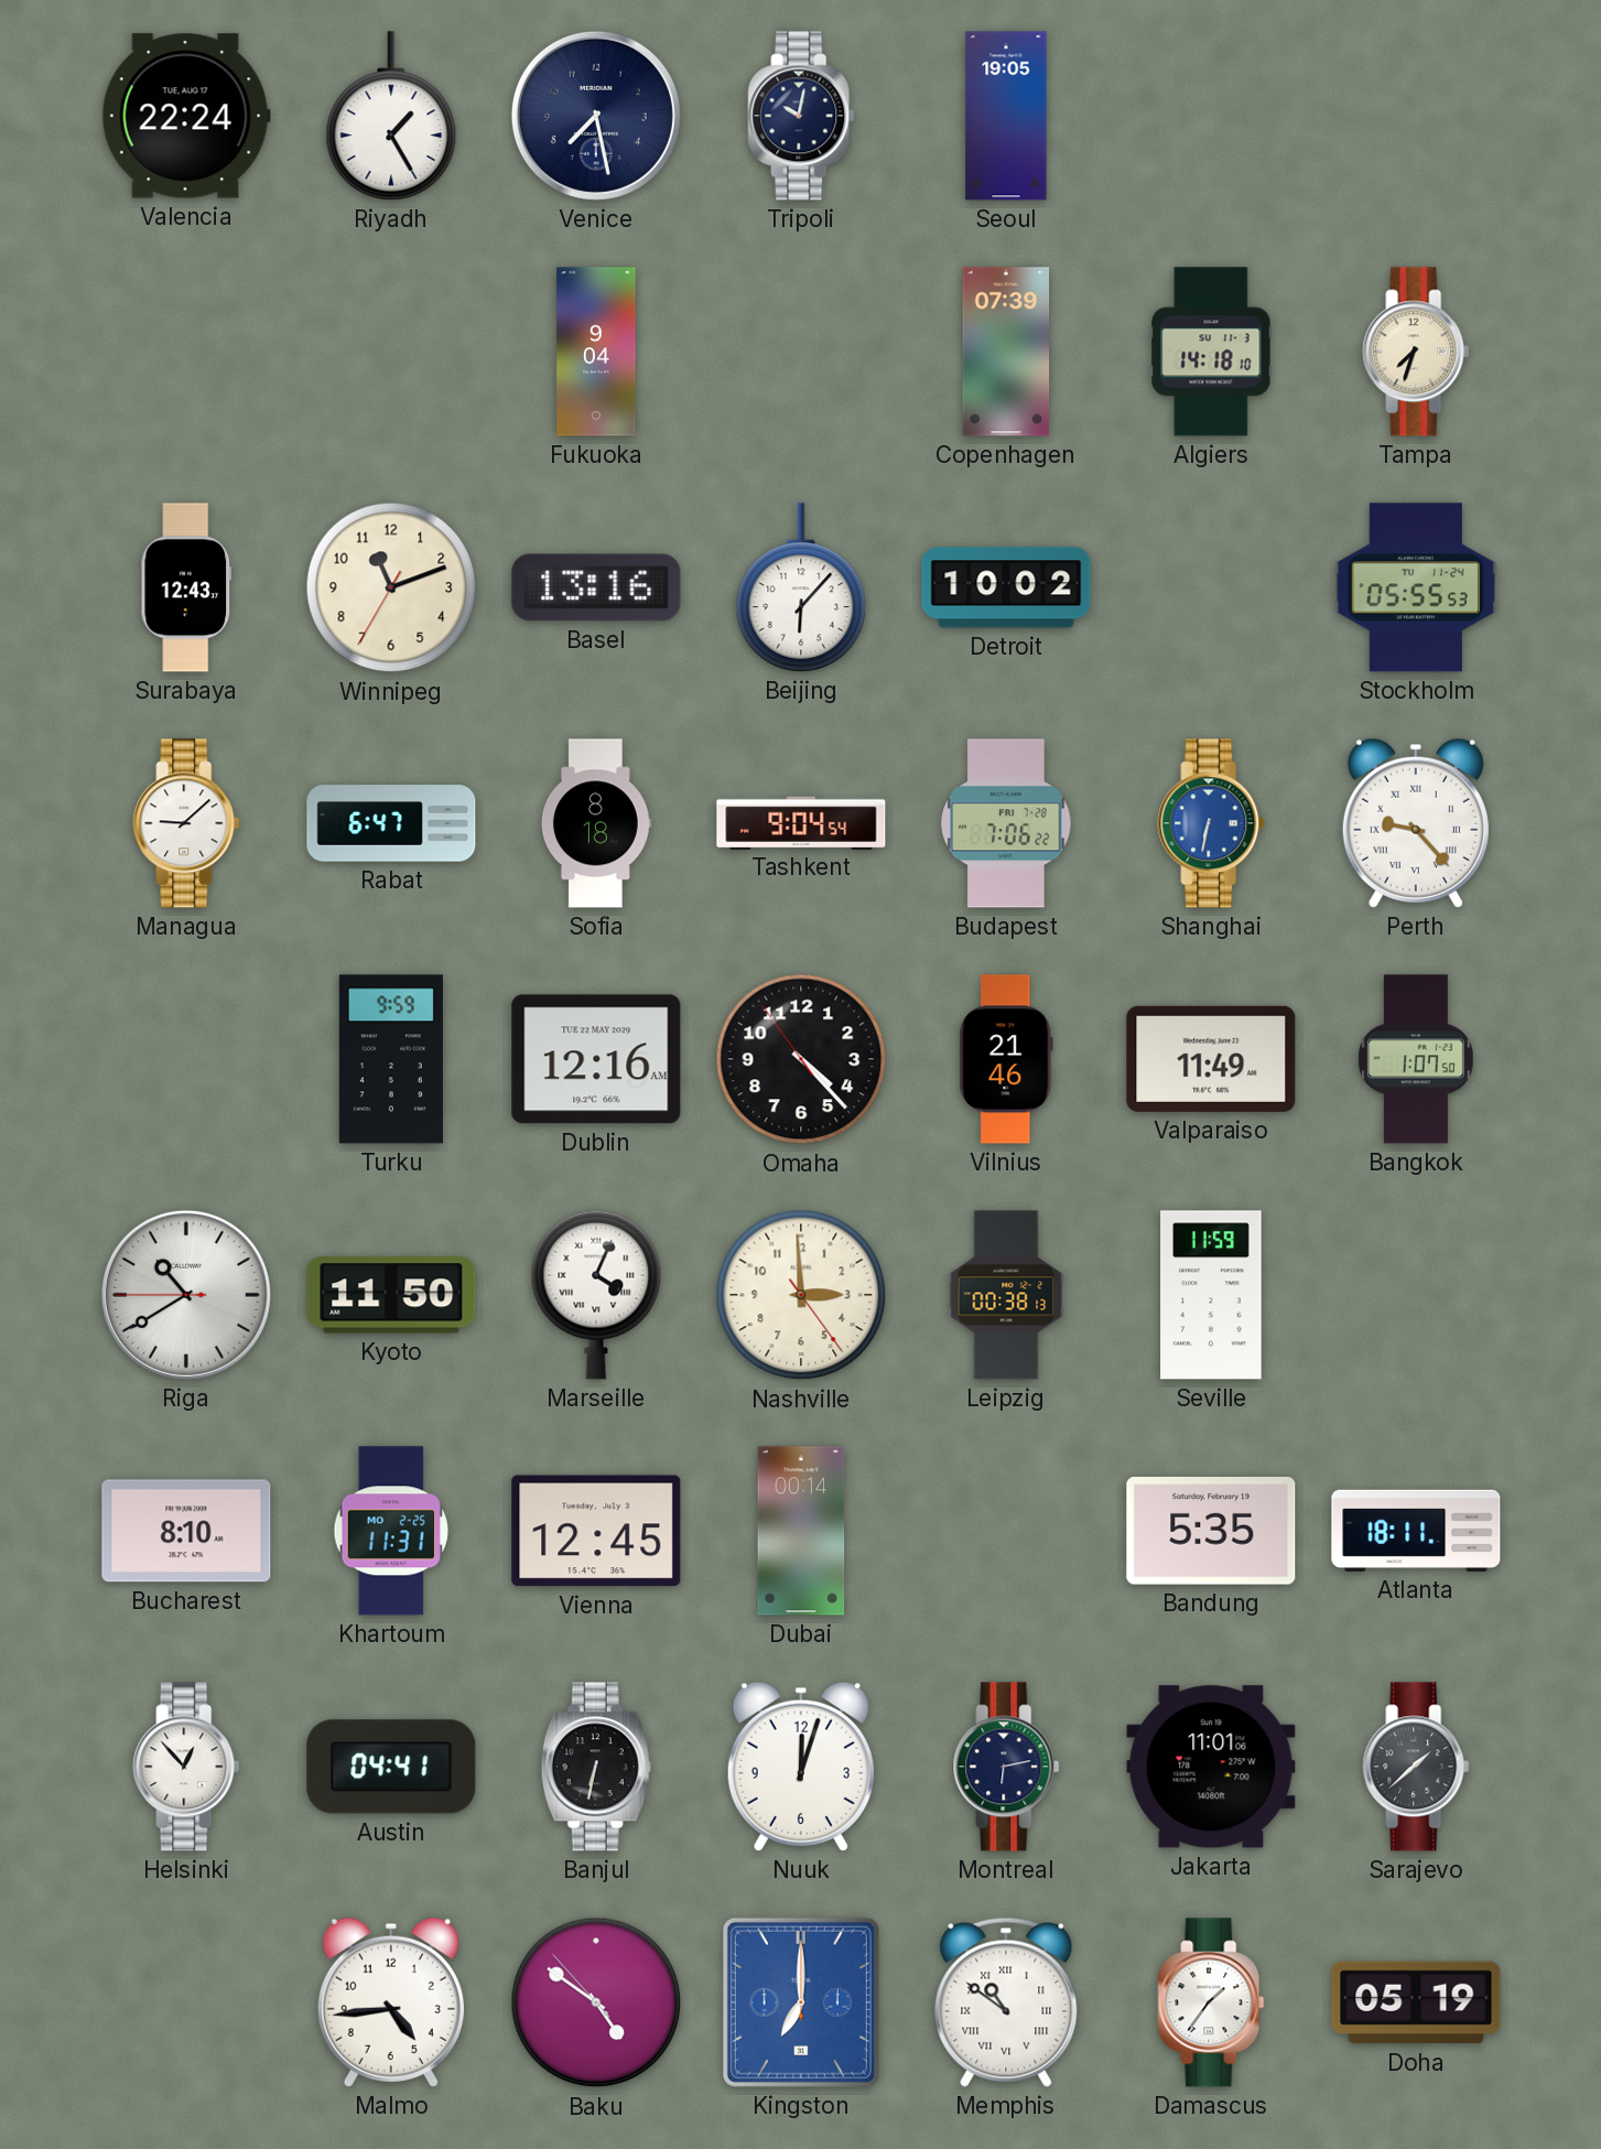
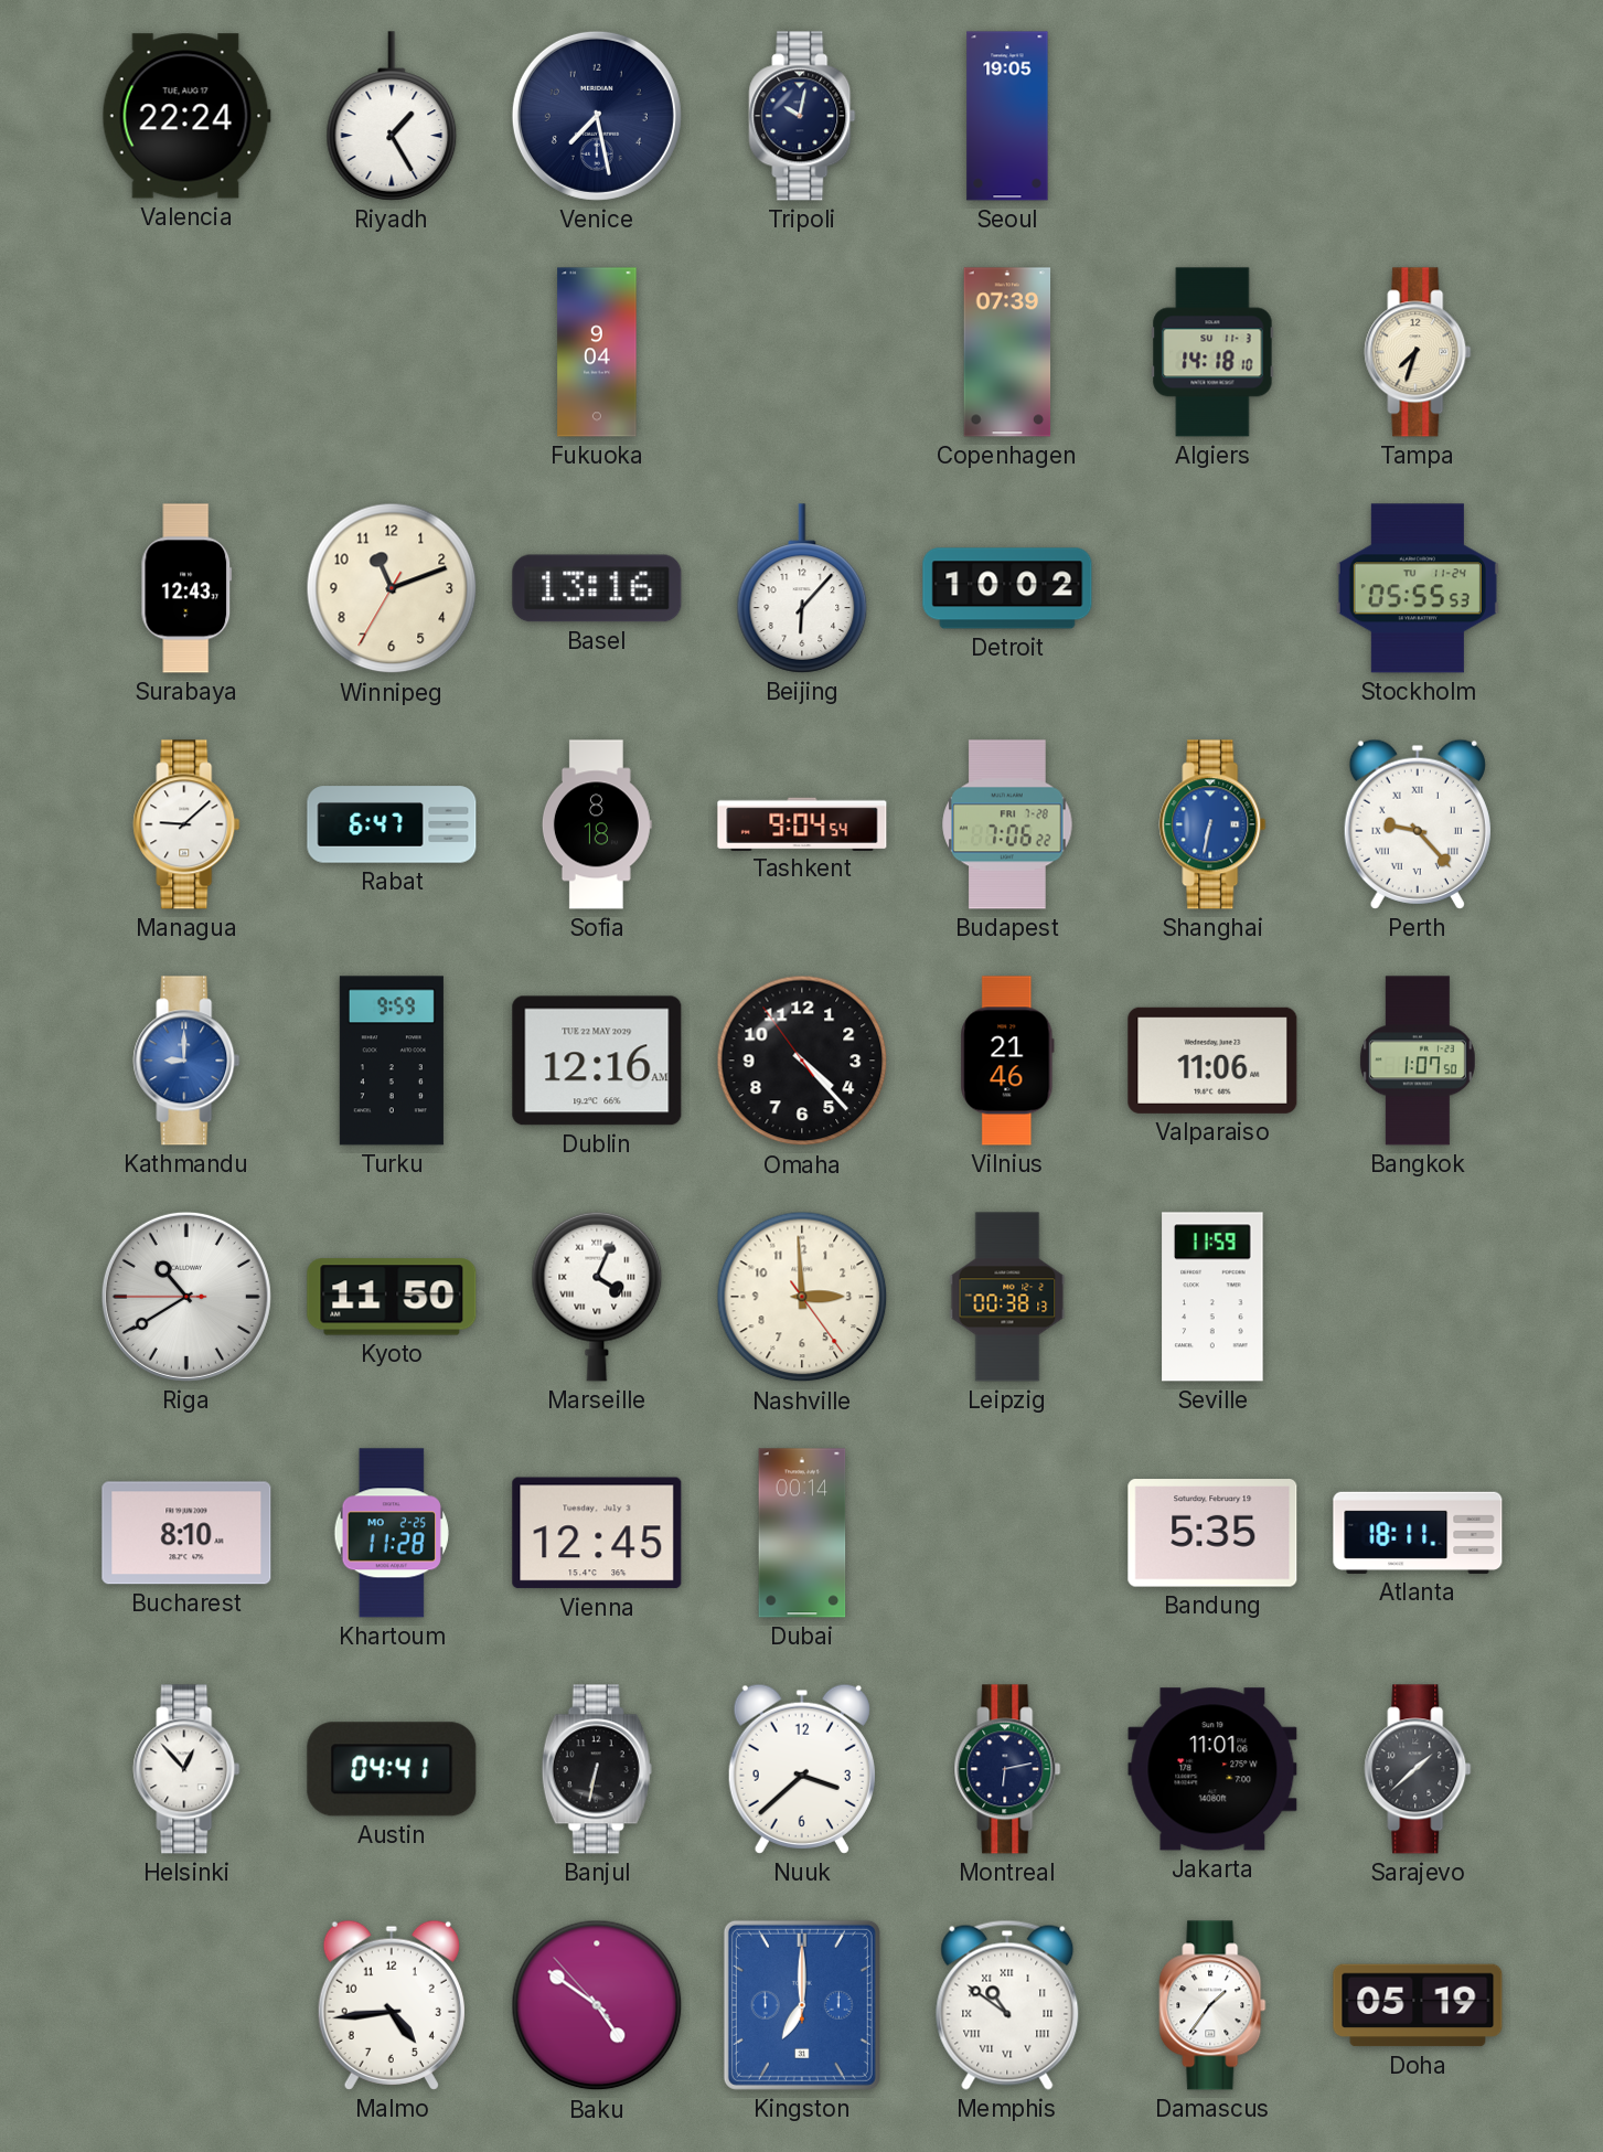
Kathmandu: none -> 9:00
Valparaiso: 11:49 -> 11:06
Khartoum: 11:31 -> 11:28
Nuuk: 12:03 -> 3:38
